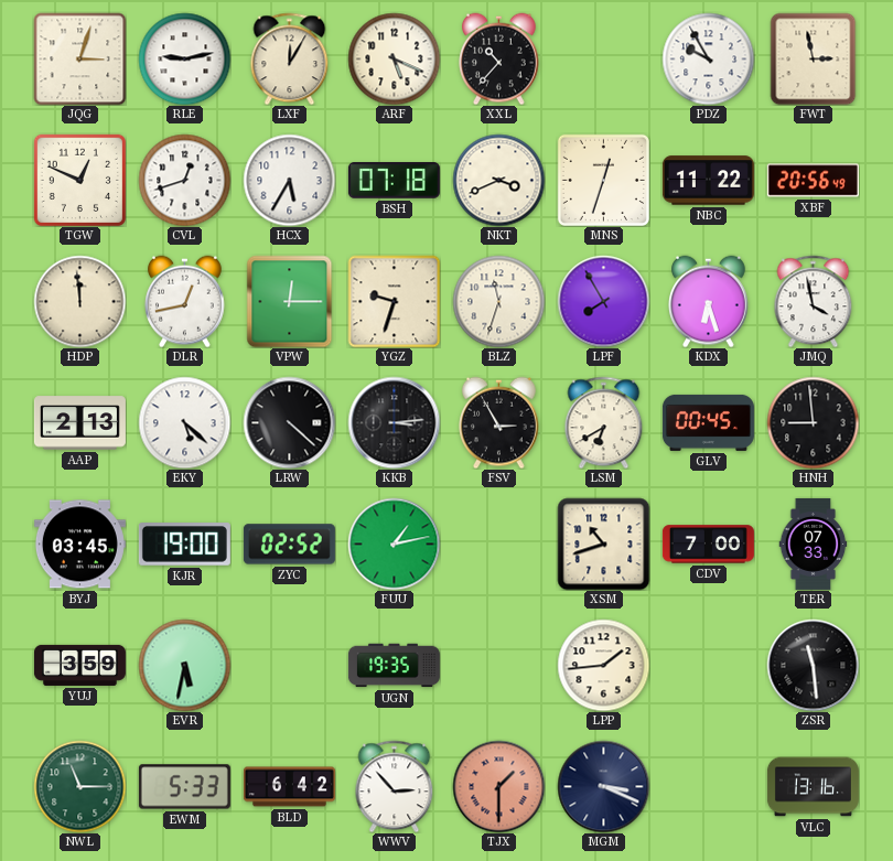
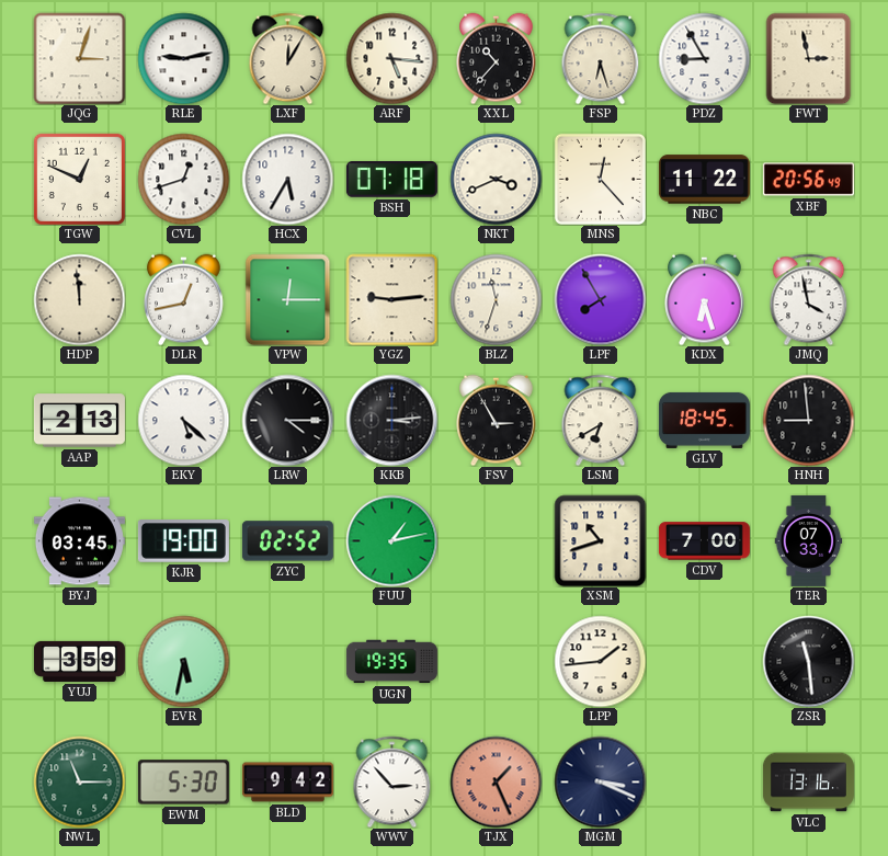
ARF: 5:19 -> 5:16
FSP: none -> 6:27
PDZ: 9:55 -> 8:55
MNS: 12:33 -> 12:23
YGZ: 9:33 -> 9:14
LRW: 4:22 -> 4:15
GLV: 00:45 -> 18:45
EWM: 5:33 -> 5:30
BLD: 6:42 -> 9:42
TJX: 1:30 -> 1:26
